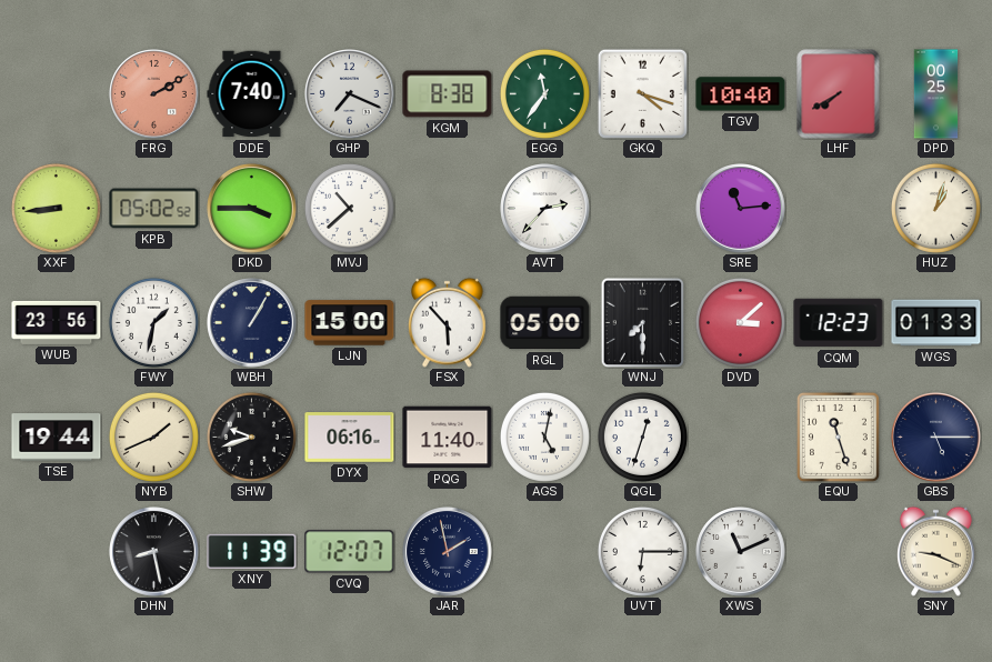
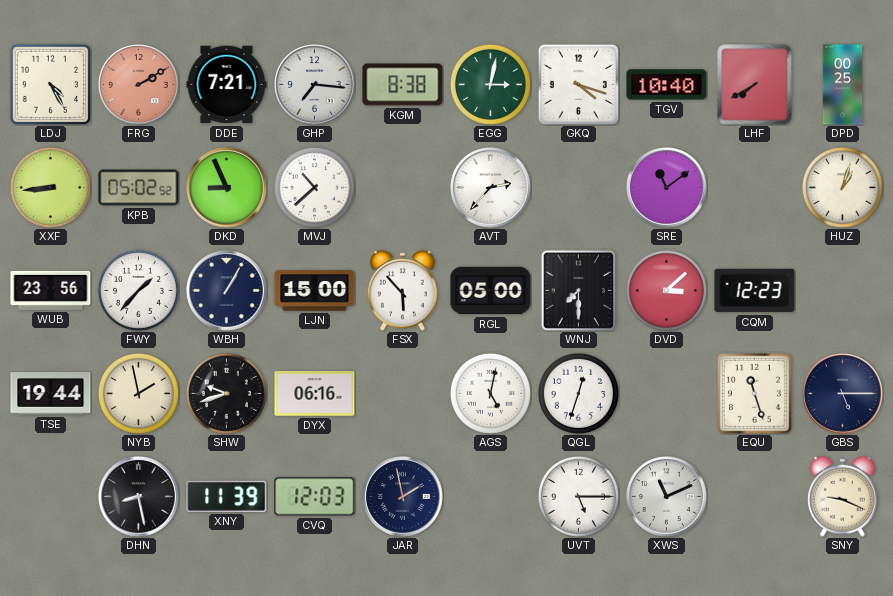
LDJ: none -> 4:25
DDE: 7:40 -> 7:21
GHP: 7:19 -> 7:16
EGG: 11:36 -> 3:02
DKD: 3:45 -> 8:56
SRE: 11:14 -> 11:09
FWY: 1:32 -> 1:37
WGS: 01:33 -> none
NYB: 1:41 -> 1:58
PQG: 11:40 -> none
CVQ: 12:07 -> 12:03
UVT: 6:15 -> 5:15
